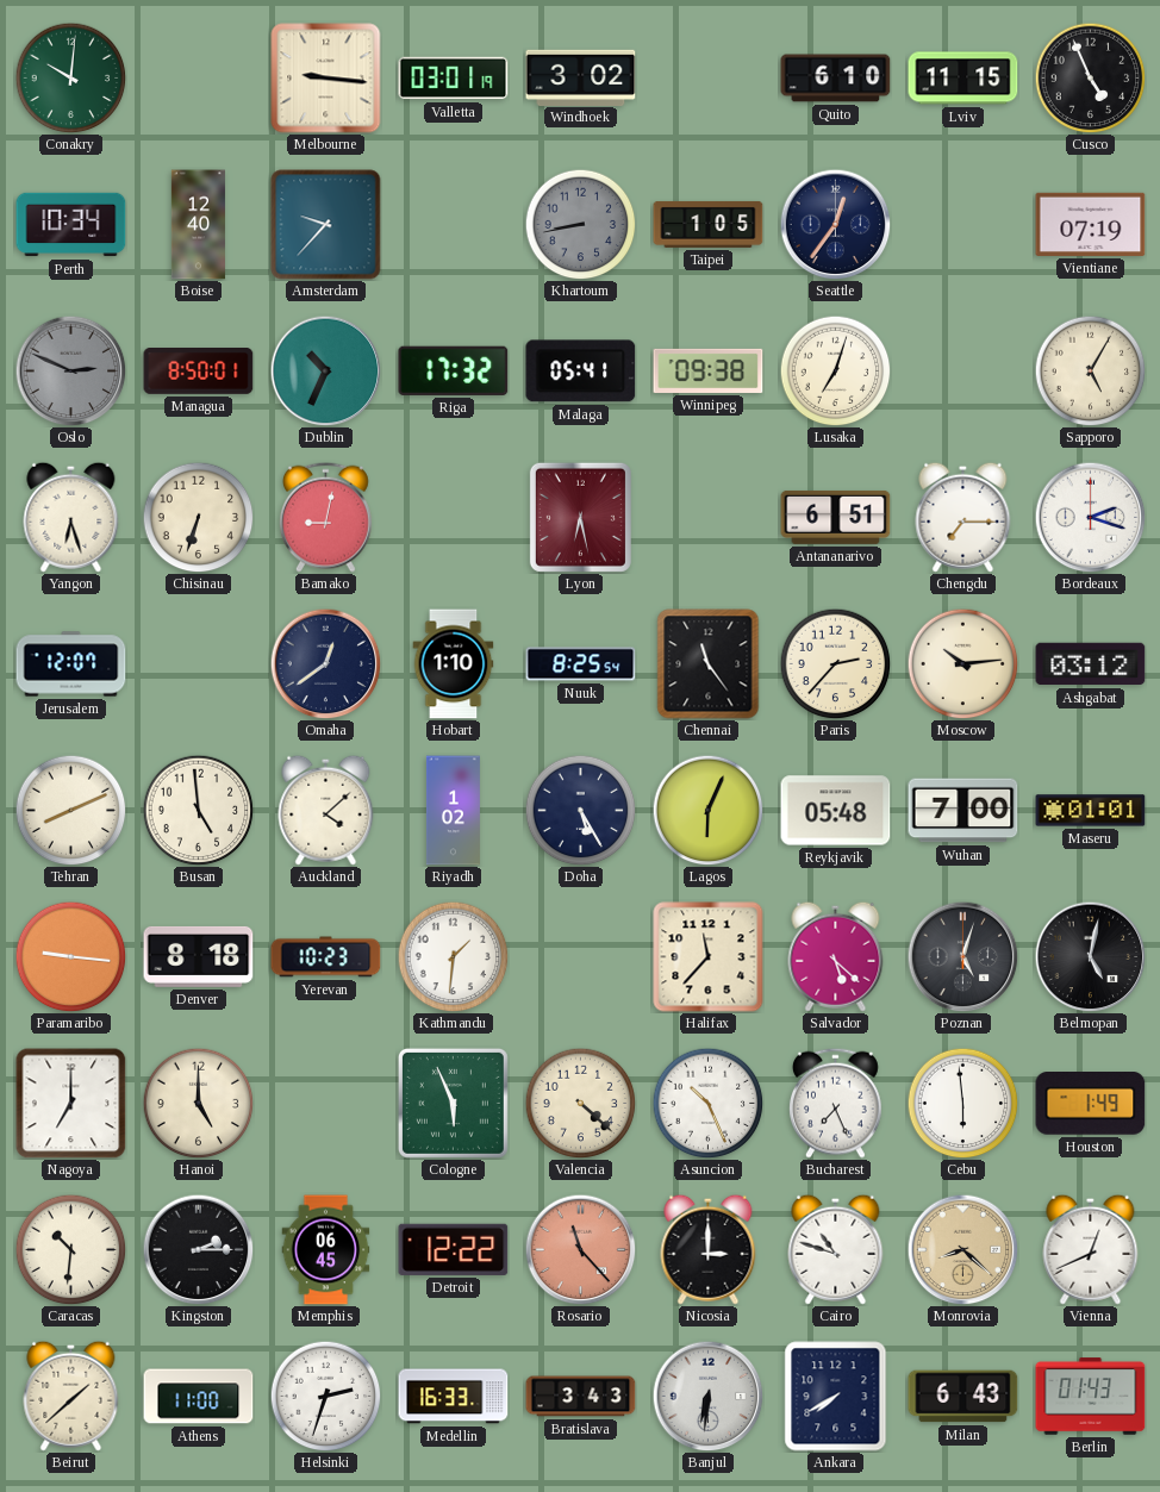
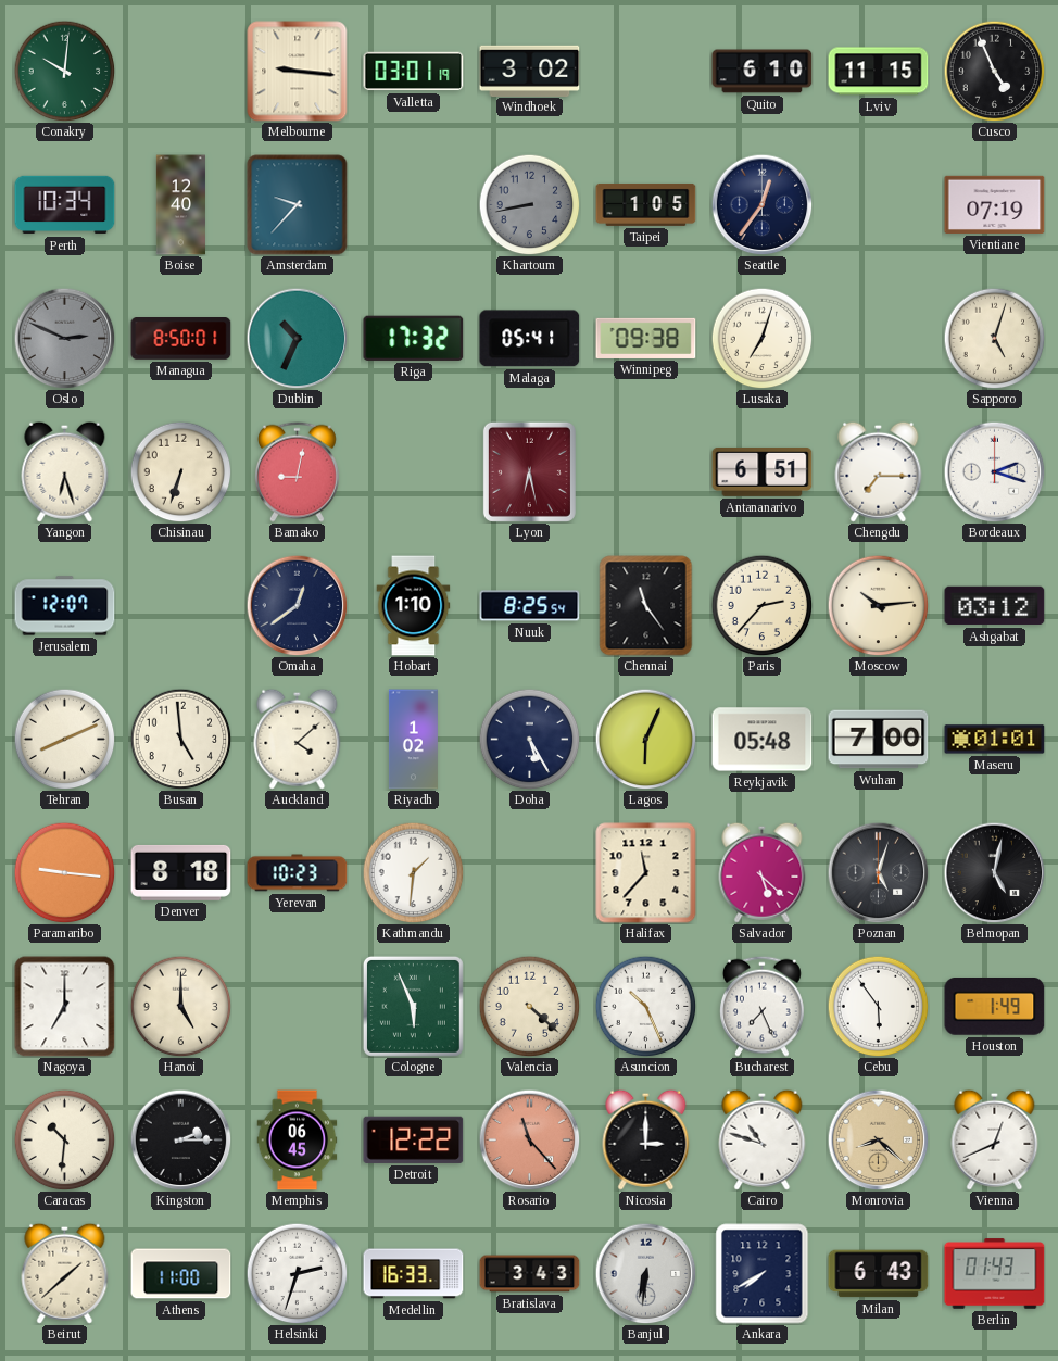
Sapporo: 5:05 -> 5:03
Cebu: 5:59 -> 5:54
